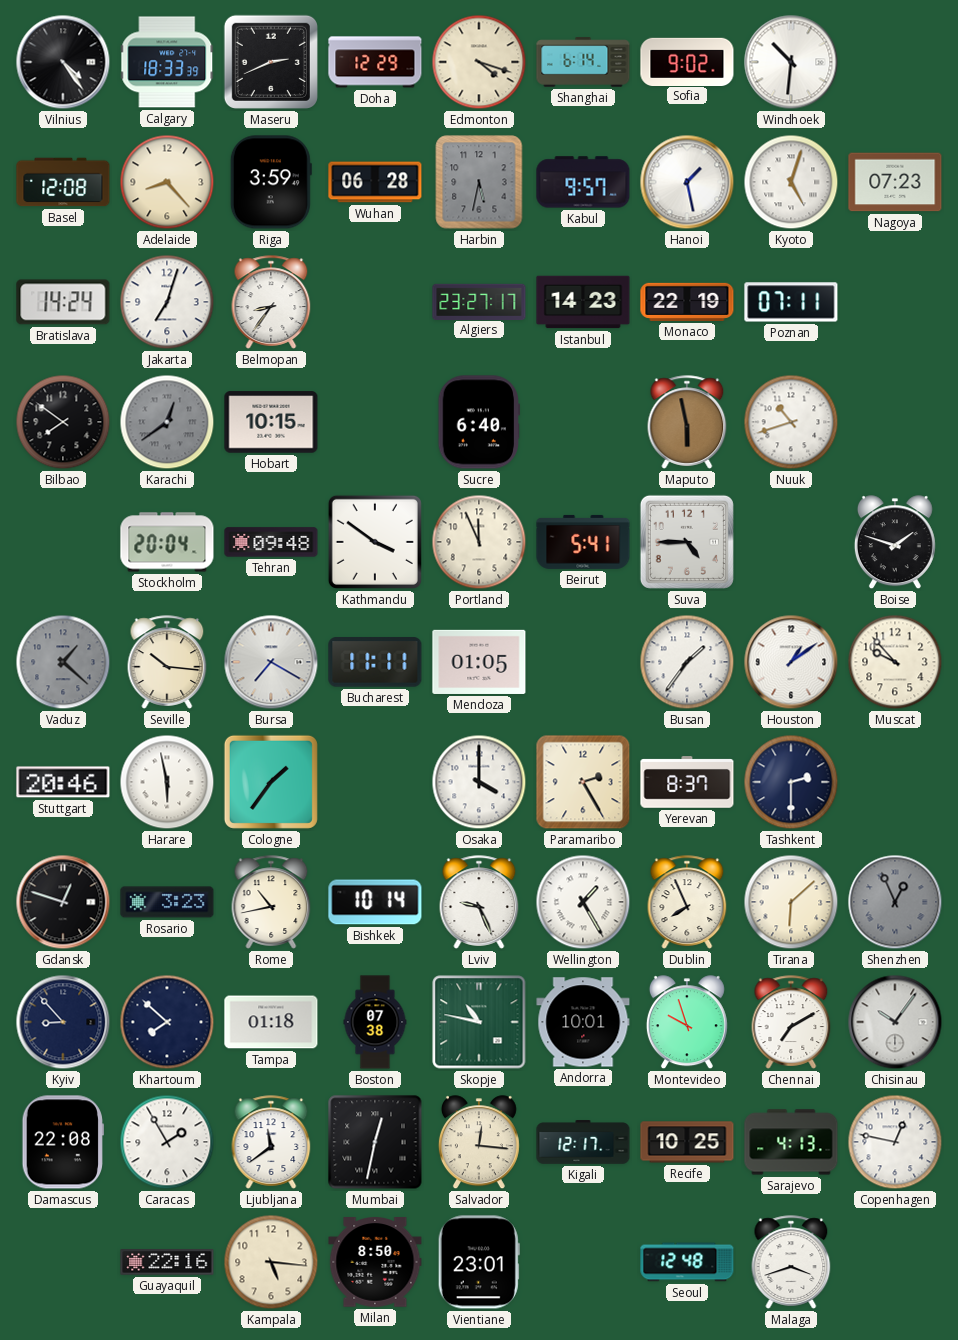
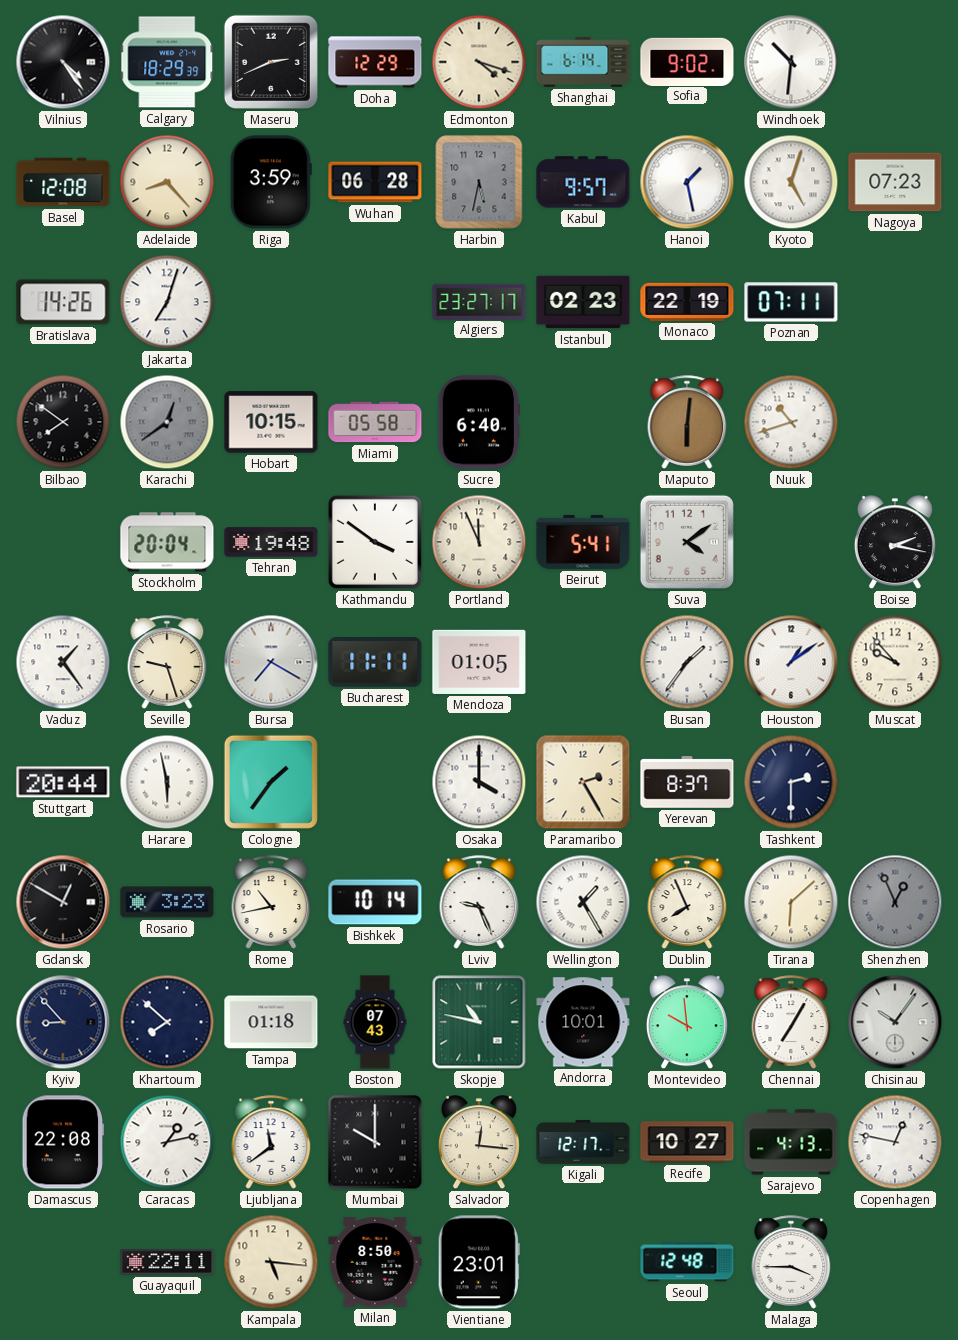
Calgary: 18:33 -> 18:29
Bratislava: 14:24 -> 14:26
Belmopan: 8:36 -> none
Istanbul: 14:23 -> 02:23
Miami: none -> 05:58
Maputo: 5:58 -> 6:01
Tehran: 09:48 -> 19:48
Suva: 4:45 -> 4:09
Boise: 1:48 -> 2:17
Vaduz: 1:22 -> 1:24
Vaduz dial: grey -> white
Seville: 10:16 -> 9:27
Stuttgart: 20:46 -> 20:44
Gdansk: 12:48 -> 12:50
Boston: 07:38 -> 07:43
Montevideo: 9:57 -> 9:59
Chennai: 7:10 -> 7:05
Caracas: 1:55 -> 1:13
Mumbai: 12:32 -> 10:00
Recife: 10:25 -> 10:27
Guayaquil: 22:16 -> 22:11
Malaga: 3:42 -> 3:45
